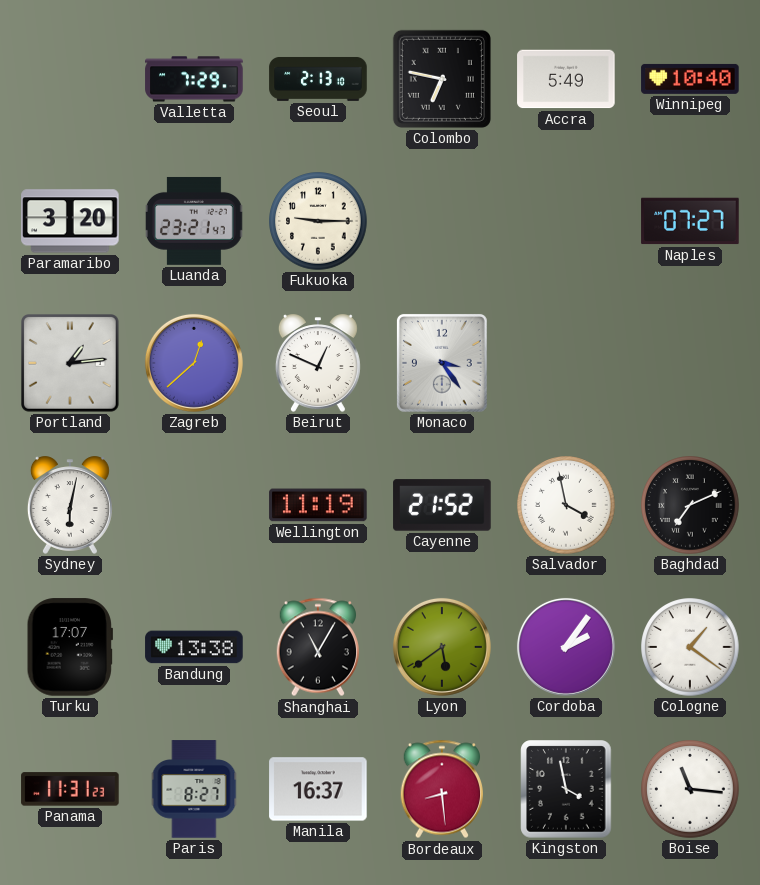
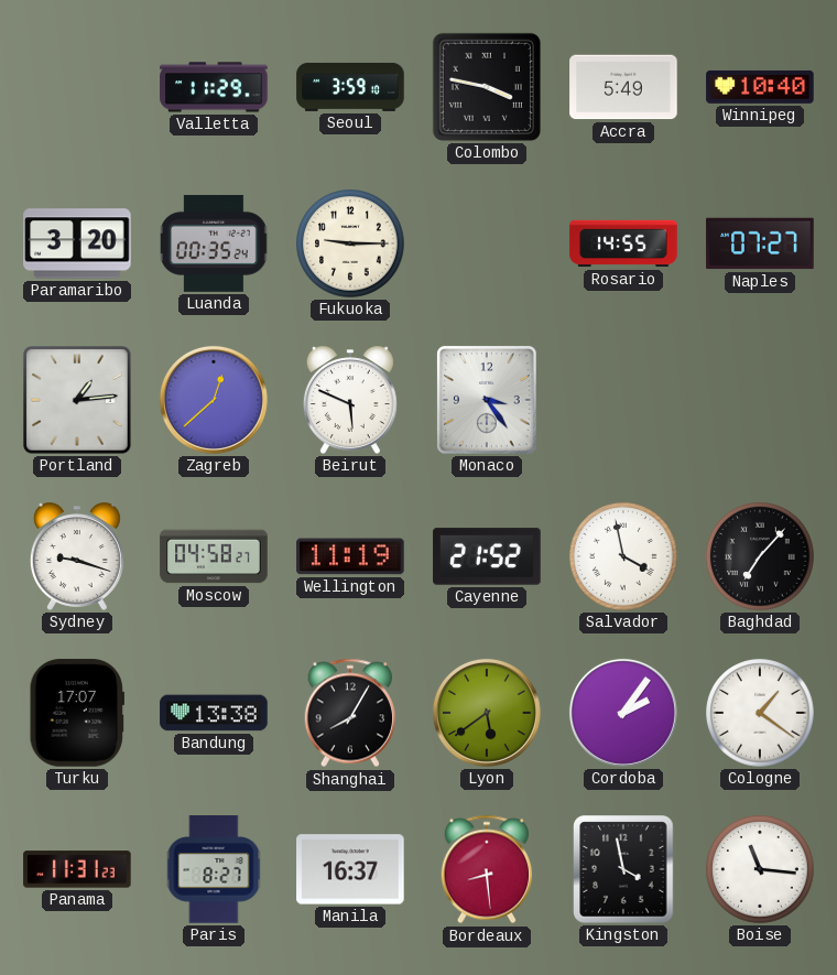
Valletta: 7:29 -> 11:29
Seoul: 2:13 -> 3:59
Colombo: 6:47 -> 3:47
Luanda: 23:21 -> 00:35
Rosario: none -> 14:55
Beirut: 12:49 -> 5:49
Sydney: 6:02 -> 9:18
Moscow: none -> 04:58
Baghdad: 7:11 -> 7:07
Shanghai: 11:05 -> 8:05
